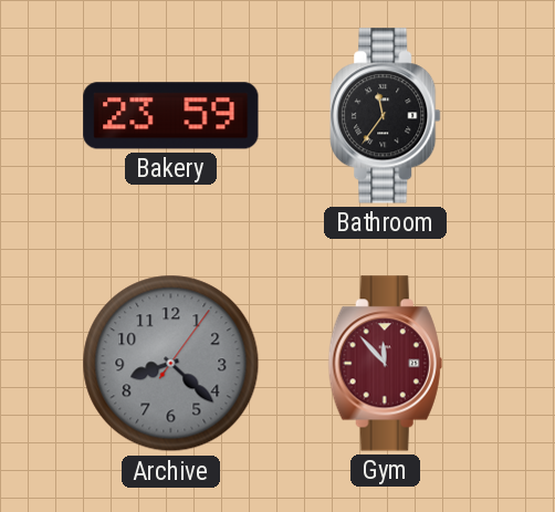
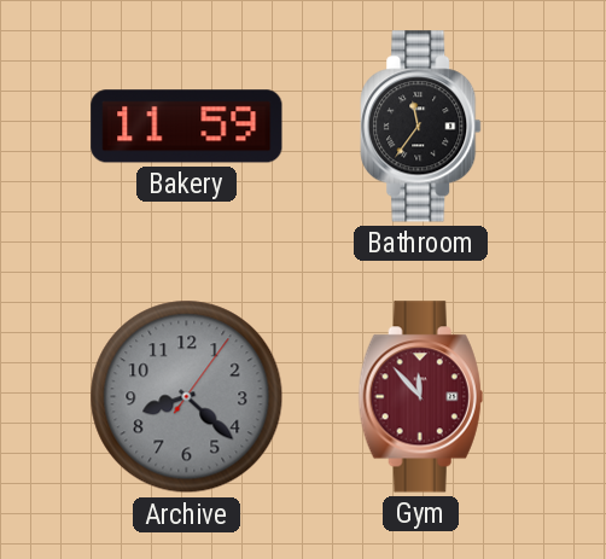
Bakery: 23:59 -> 11:59
